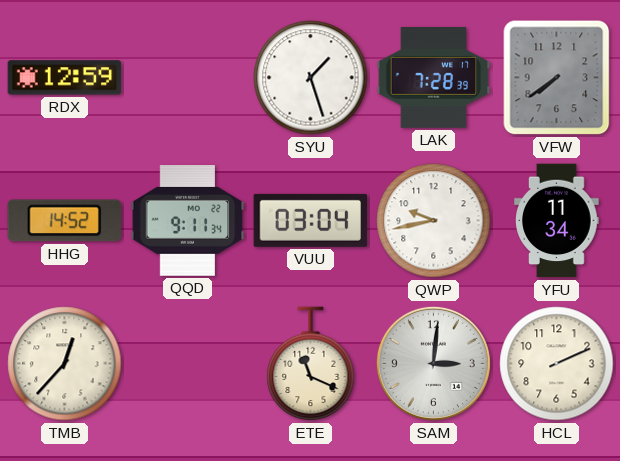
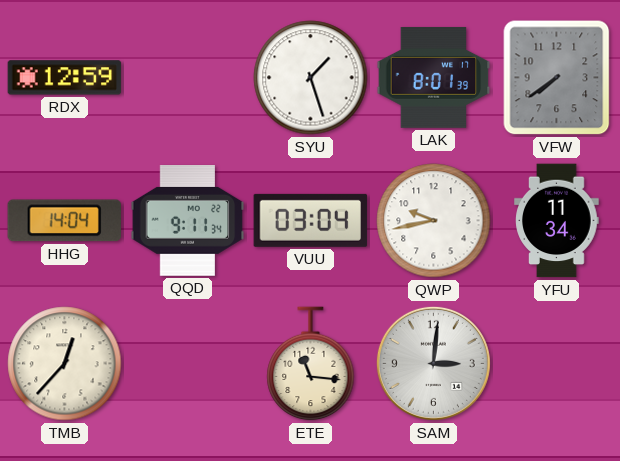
LAK: 7:28 -> 8:01
HHG: 14:52 -> 14:04
ETE: 11:19 -> 11:16
HCL: 2:11 -> none
